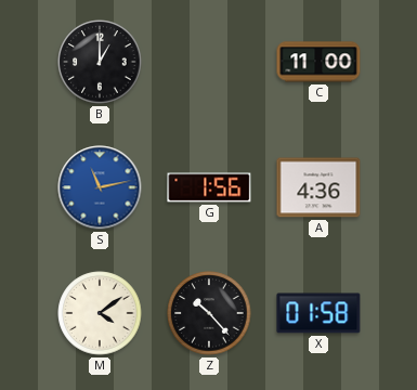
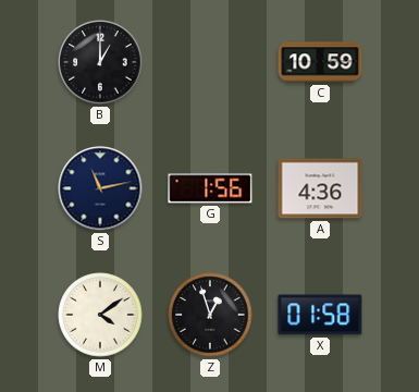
C: 11:00 -> 10:59
S dial: blue -> navy
Z: 10:23 -> 12:57
